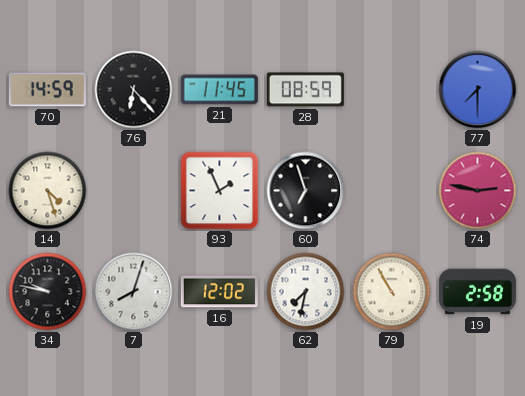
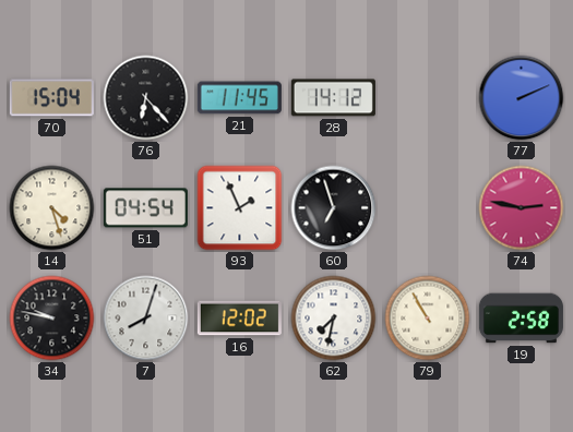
70: 14:59 -> 15:04
28: 08:59 -> 14:12
77: 7:30 -> 2:11
51: none -> 04:54
